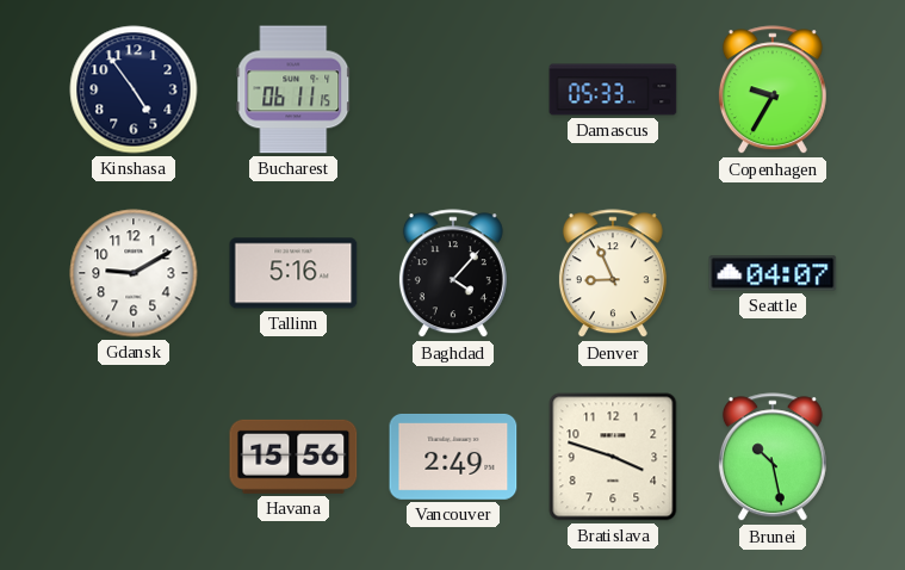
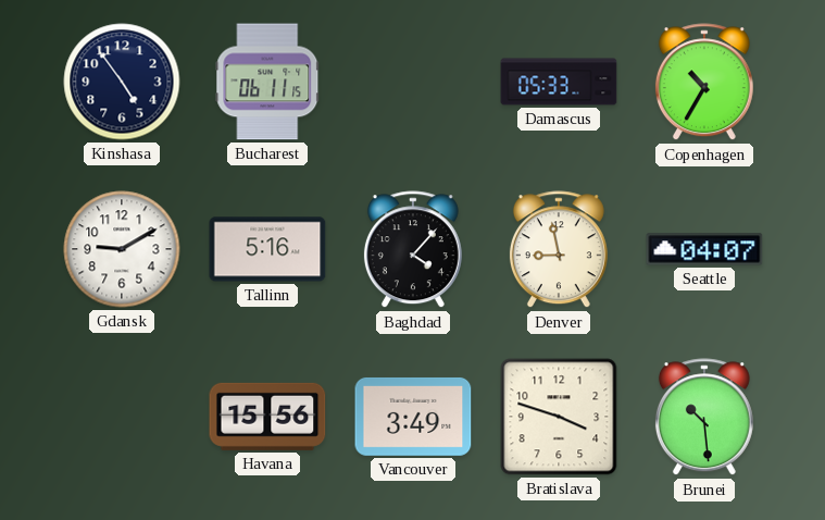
Copenhagen: 9:35 -> 10:35
Denver: 8:56 -> 8:58
Vancouver: 2:49 -> 3:49
Brunei: 10:28 -> 10:29
